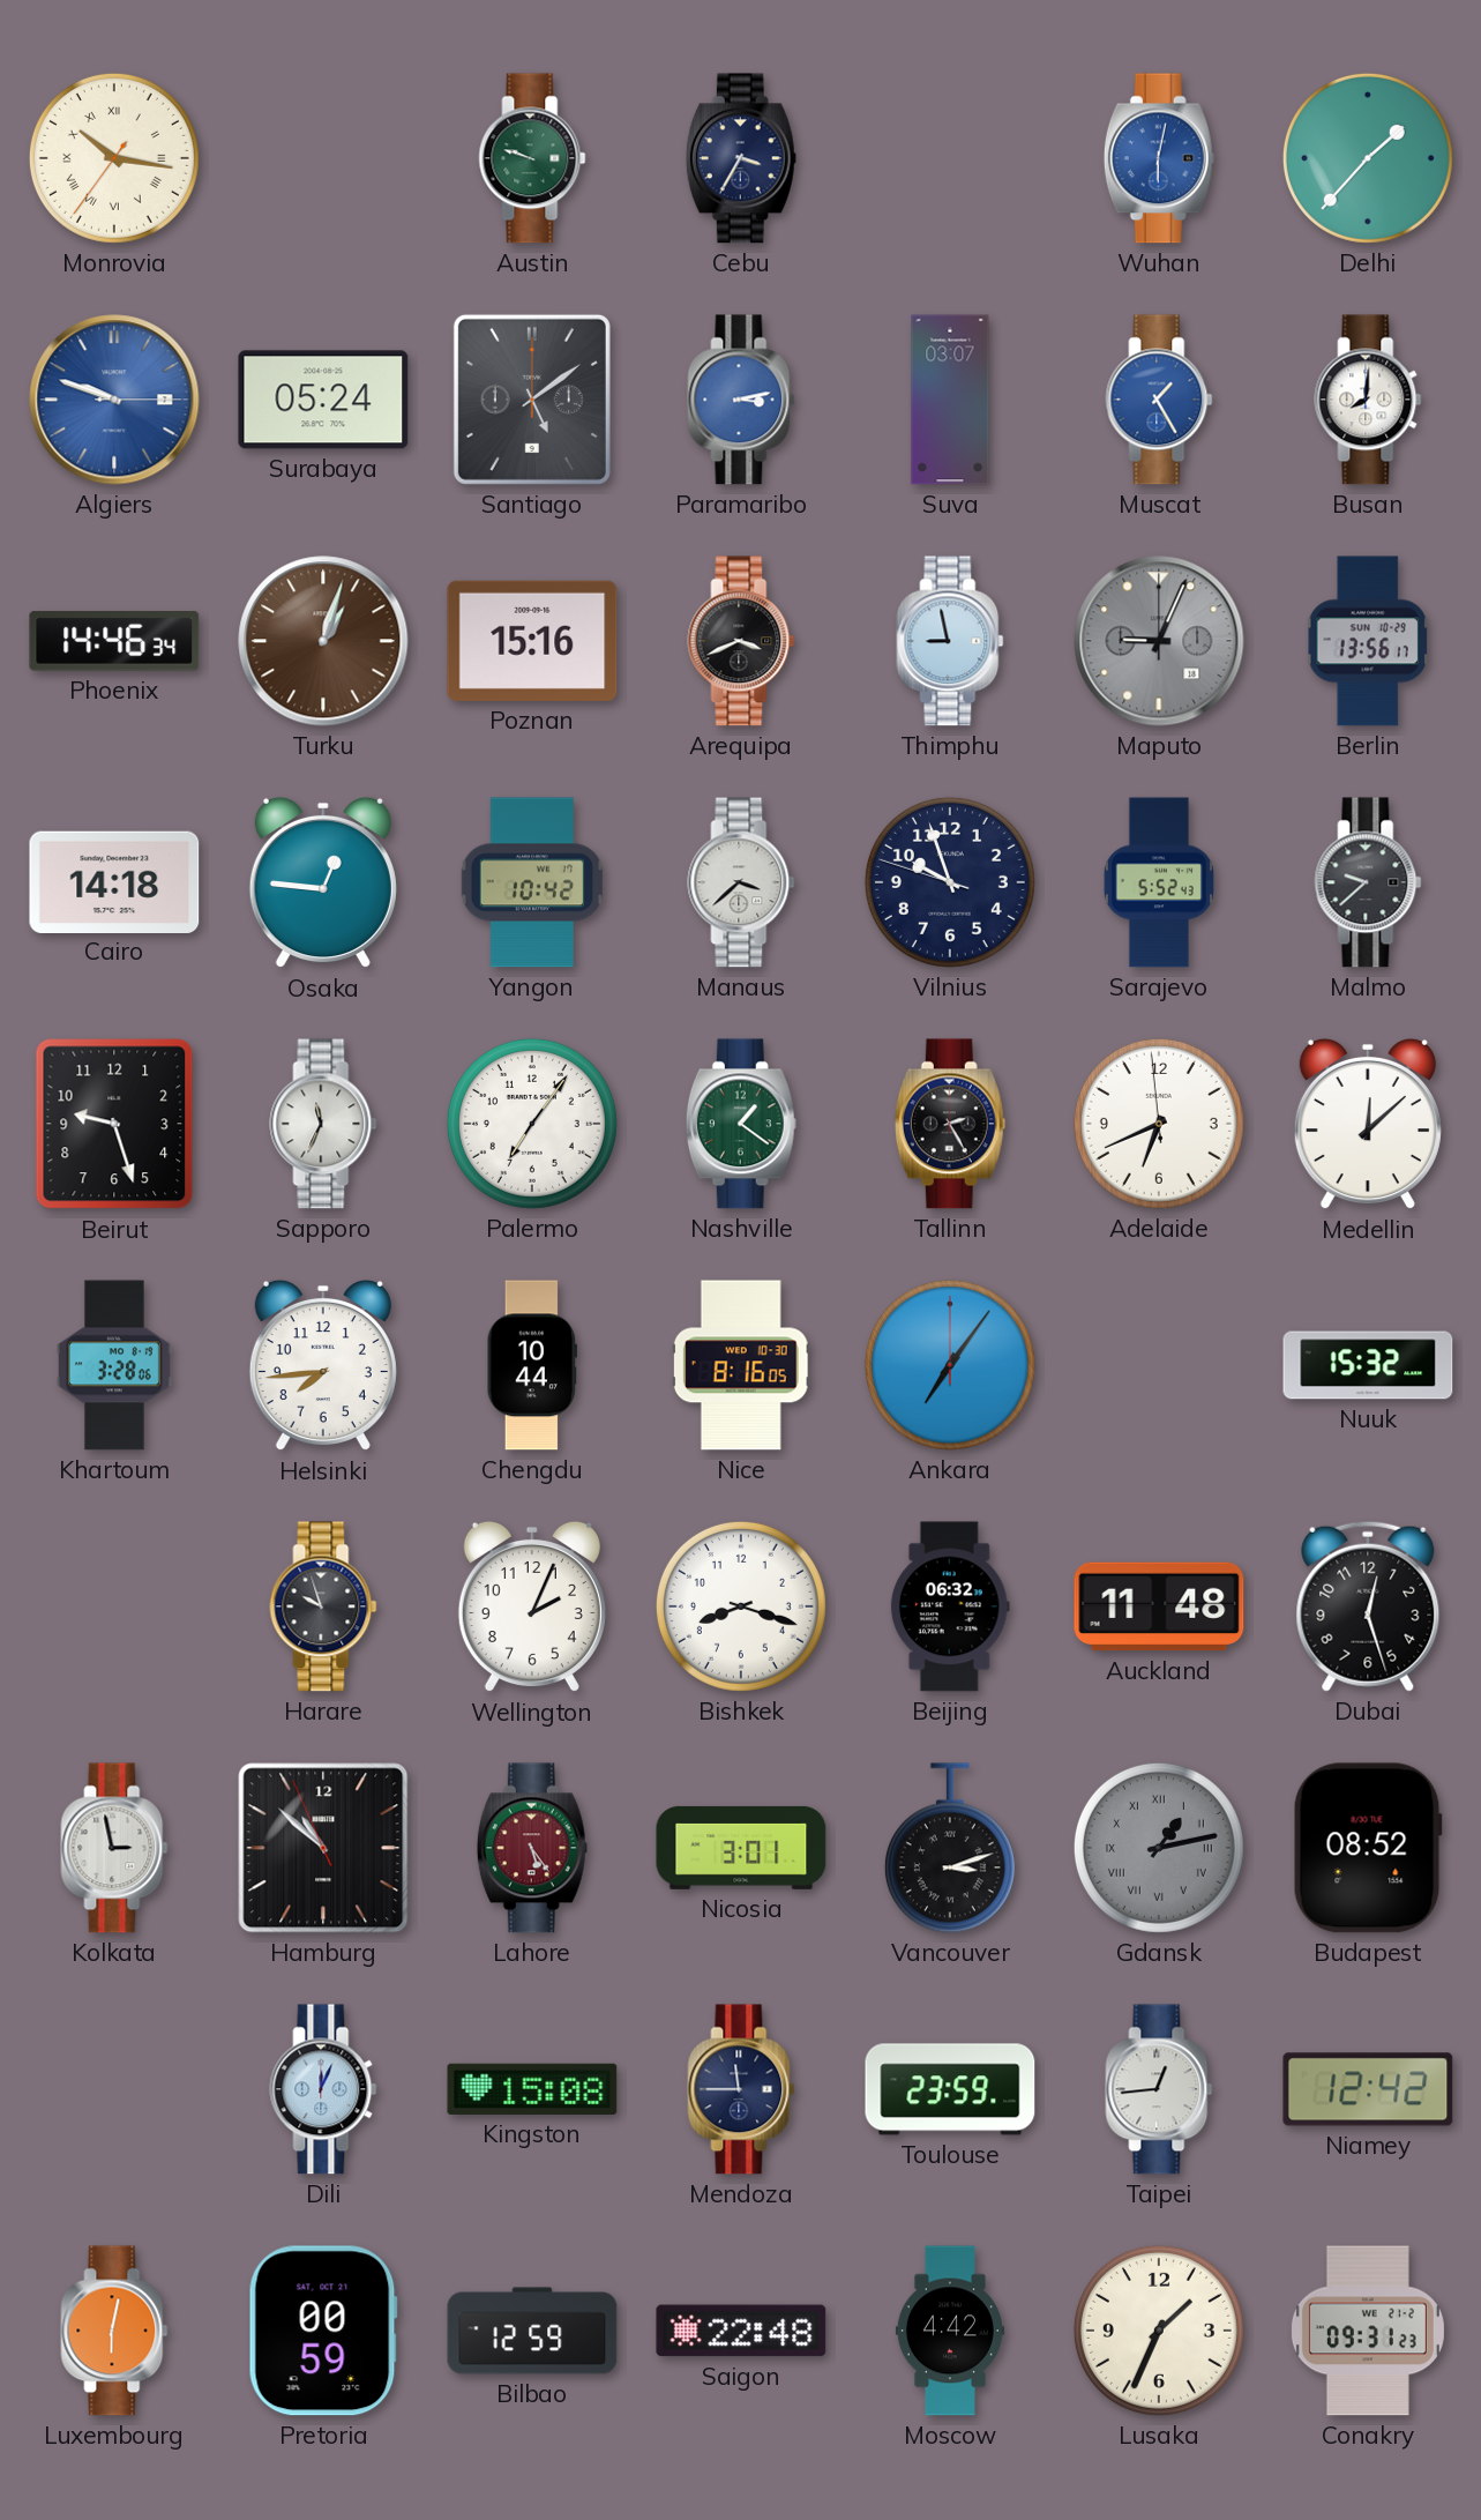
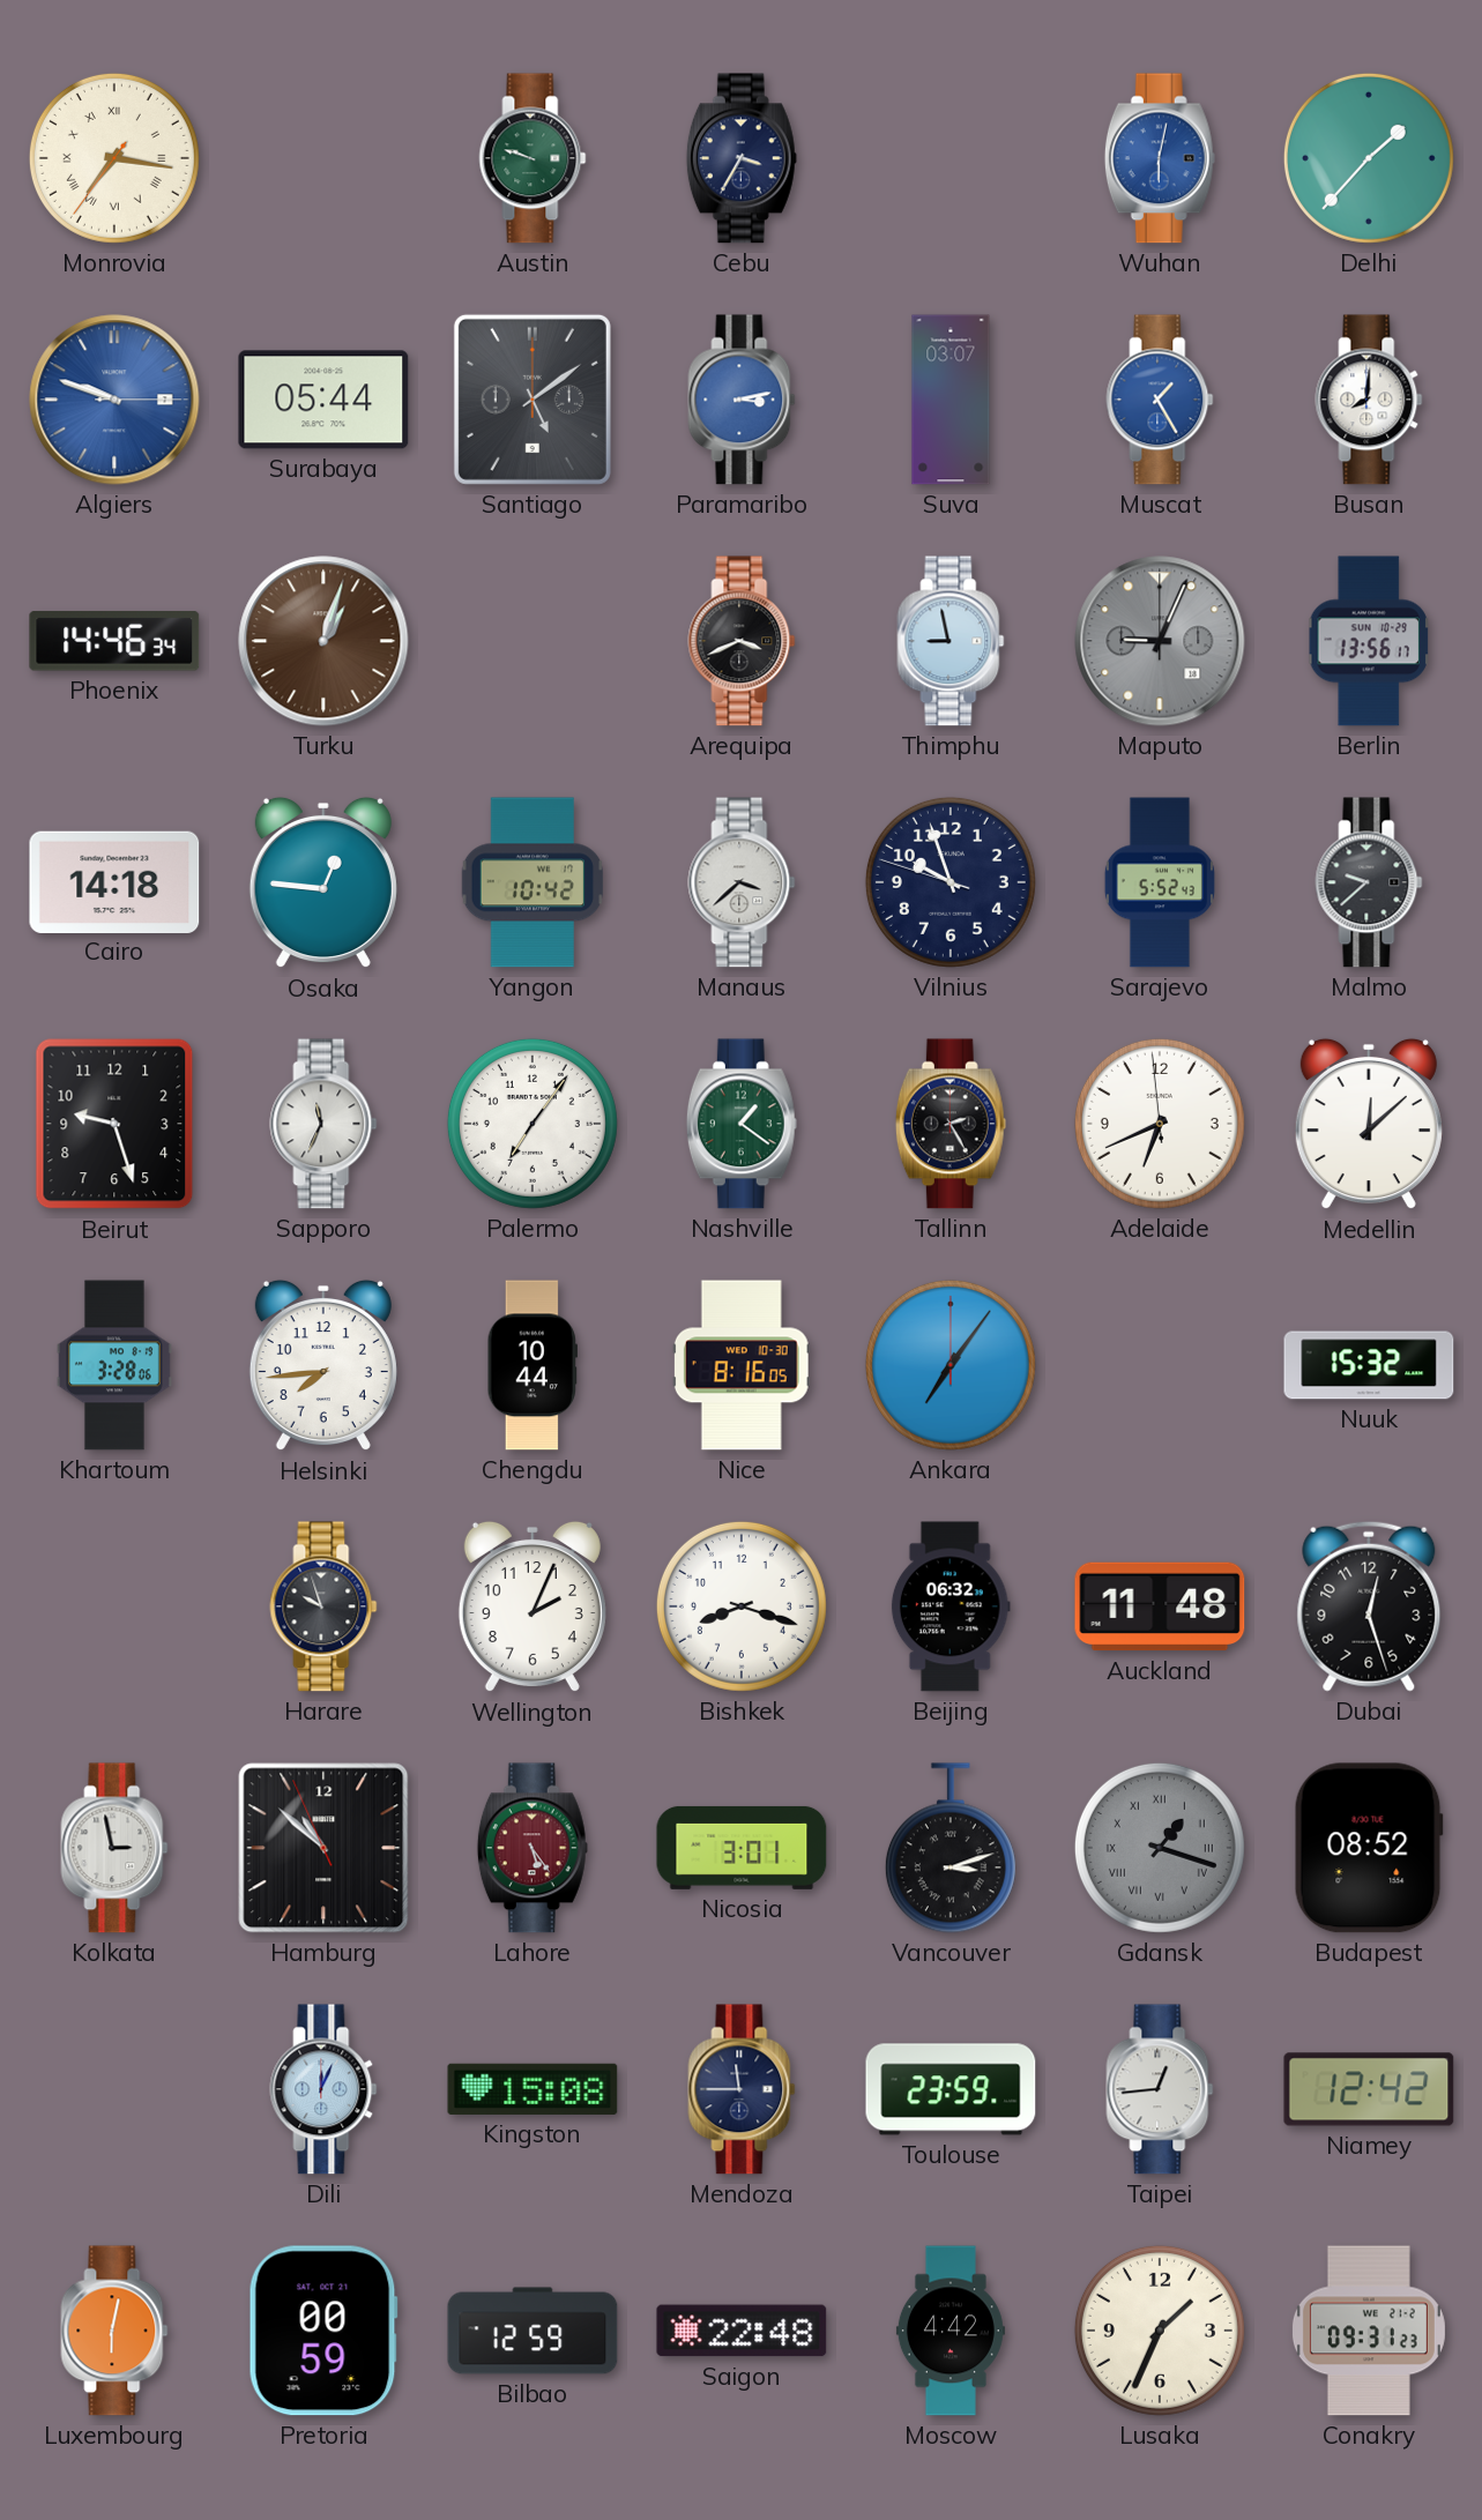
Monrovia: 10:16 -> 7:16
Surabaya: 05:24 -> 05:44
Poznan: 15:16 -> none
Gdansk: 1:13 -> 1:18
